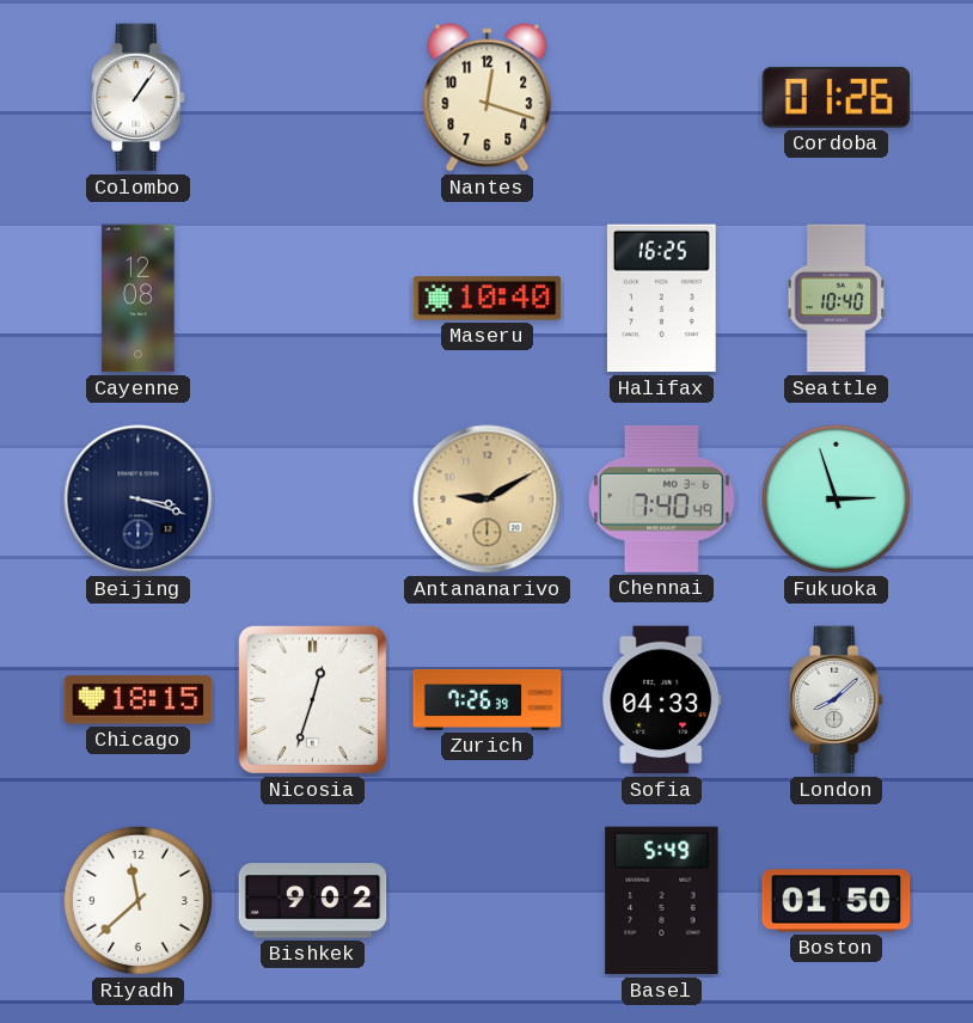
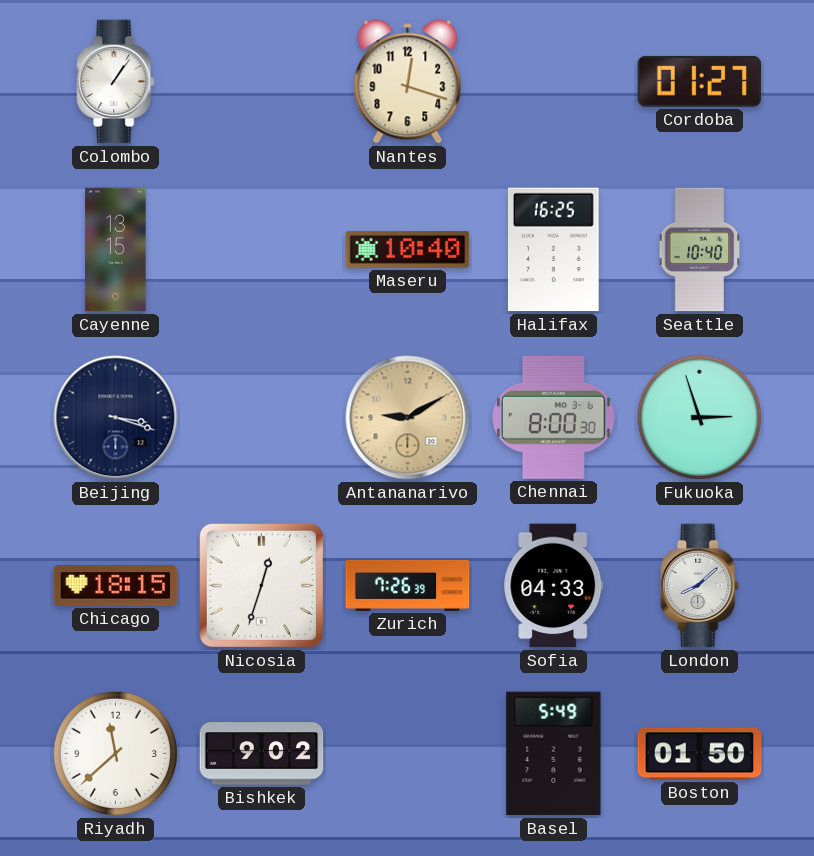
Cordoba: 01:26 -> 01:27
Cayenne: 12:08 -> 13:15
Chennai: 7:40 -> 8:00
